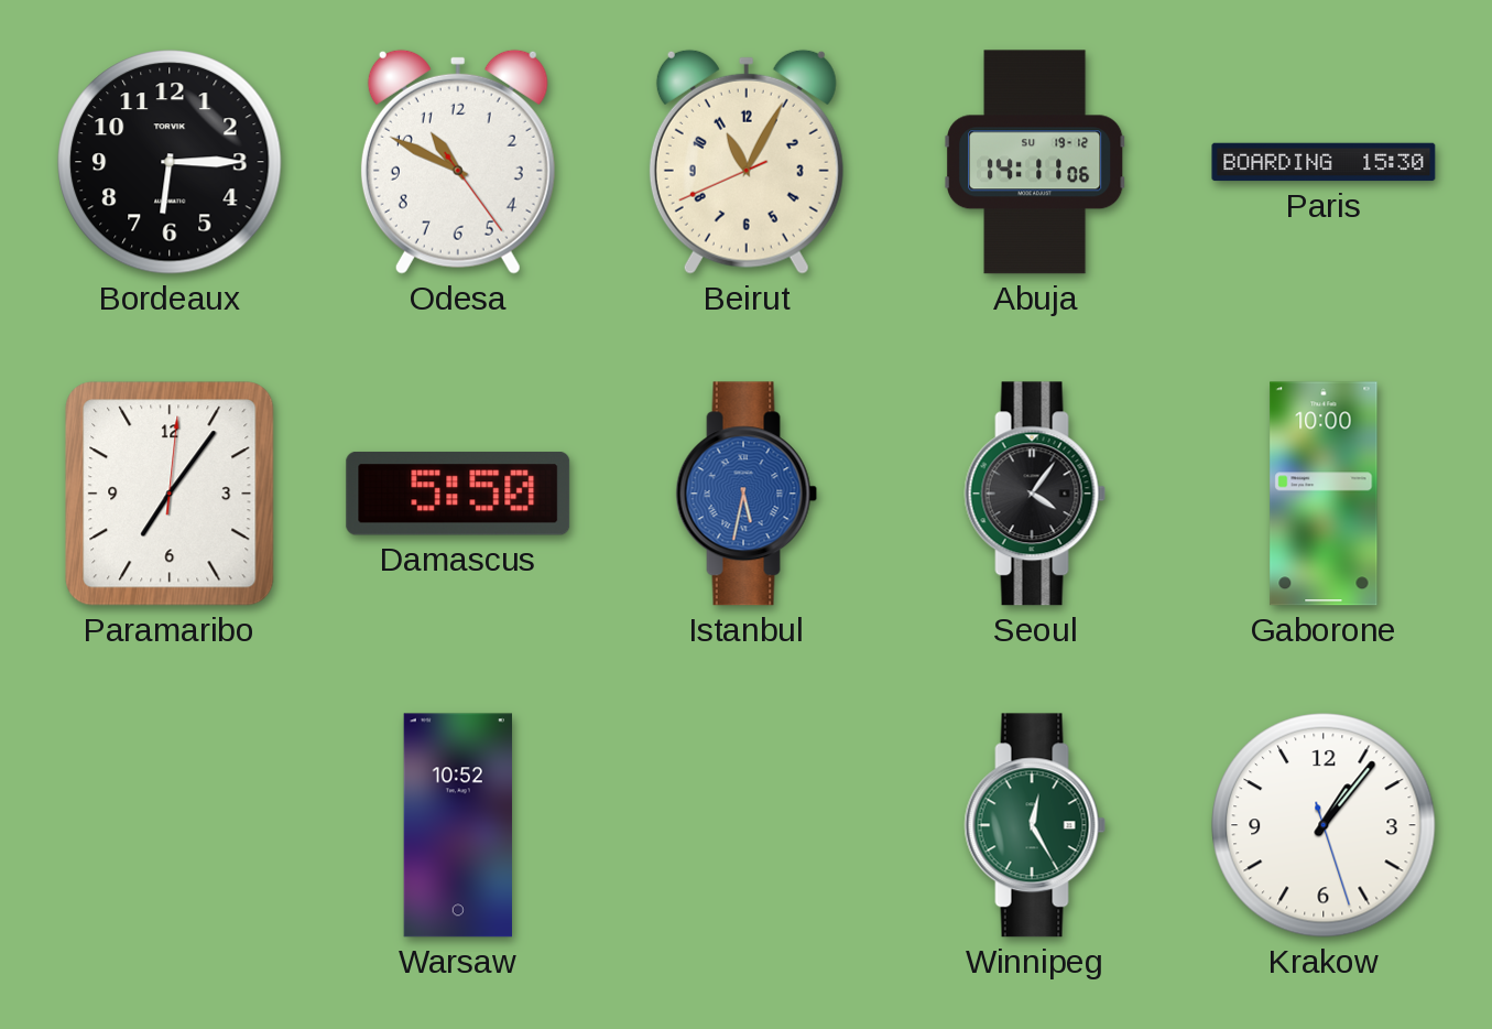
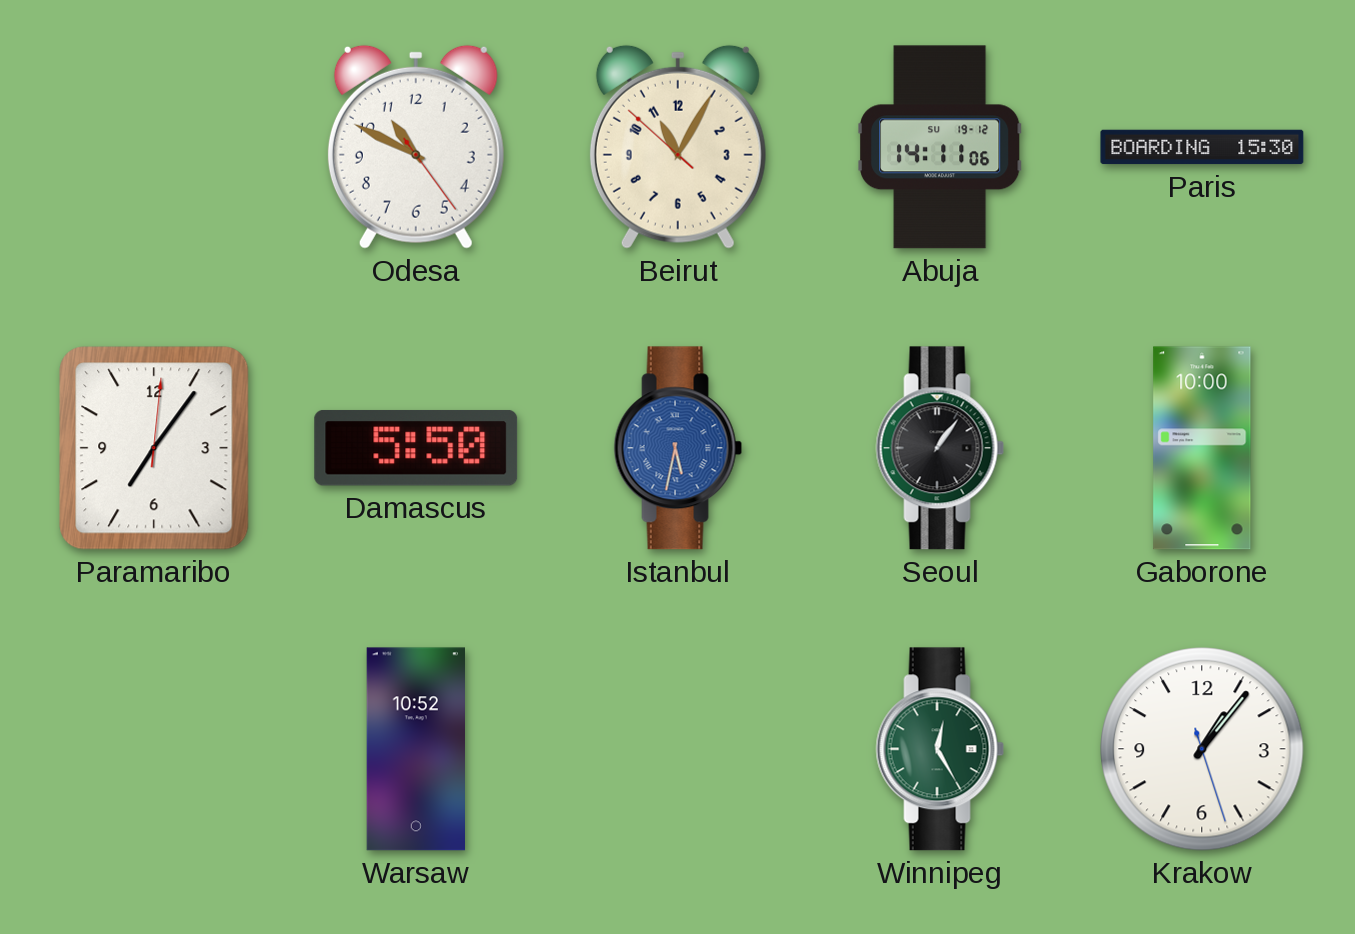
Bordeaux: 6:15 -> none
Beirut: 11:04:41 -> 11:04:52
Seoul: 4:06 -> 1:06
